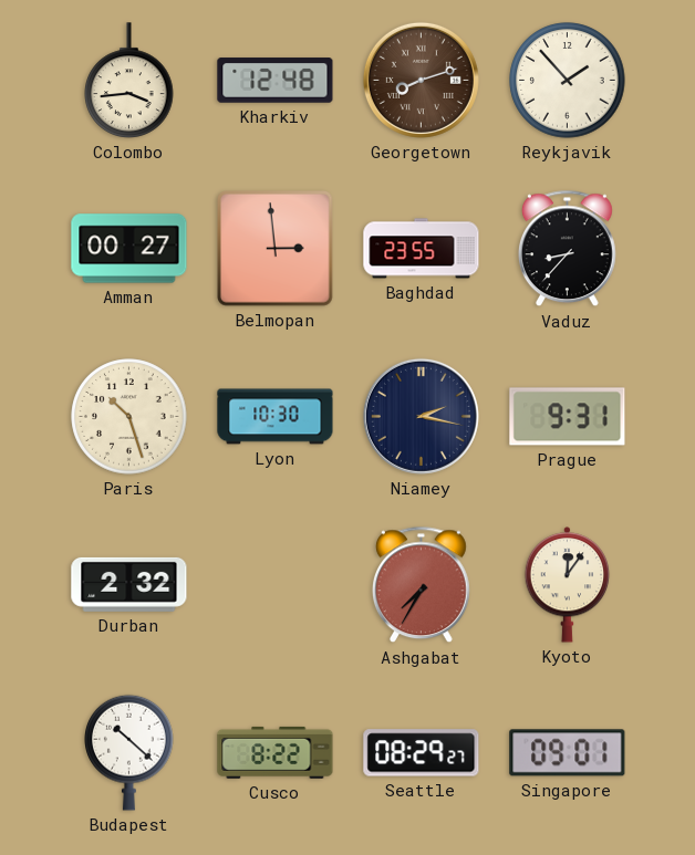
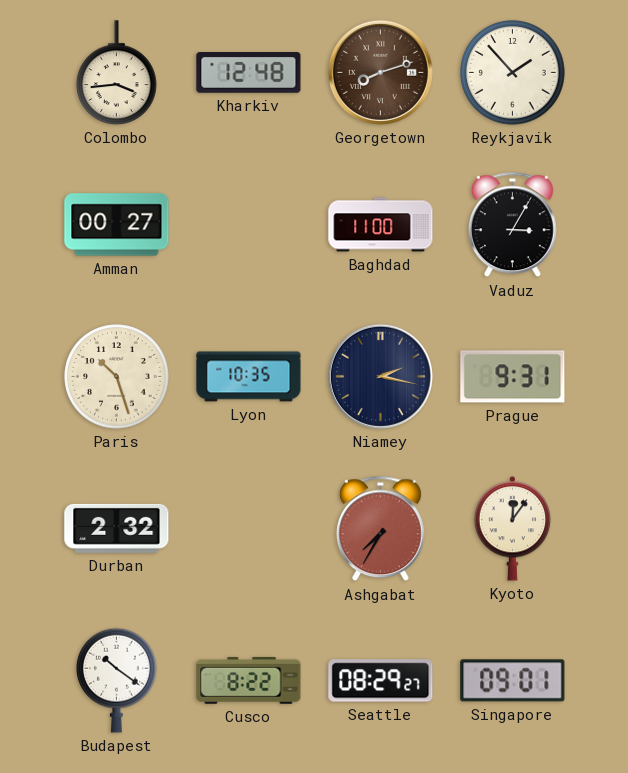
Belmopan: 2:59 -> none
Baghdad: 23:55 -> 11:00
Vaduz: 8:37 -> 3:05
Lyon: 10:30 -> 10:35
Budapest: 10:22 -> 10:21
